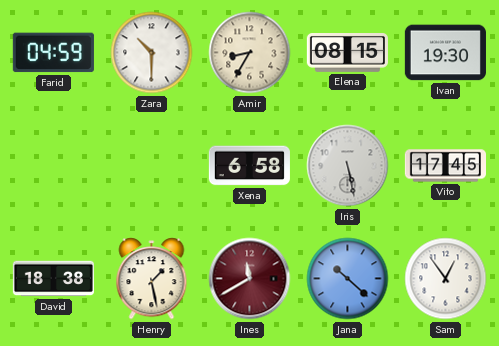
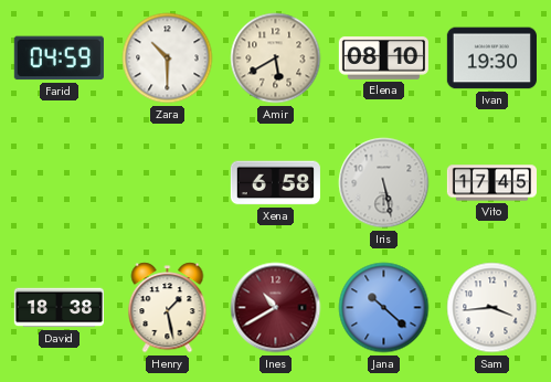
Amir: 8:35 -> 5:40
Elena: 08:15 -> 08:10
Ines: 11:40 -> 10:40
Sam: 12:54 -> 3:44
